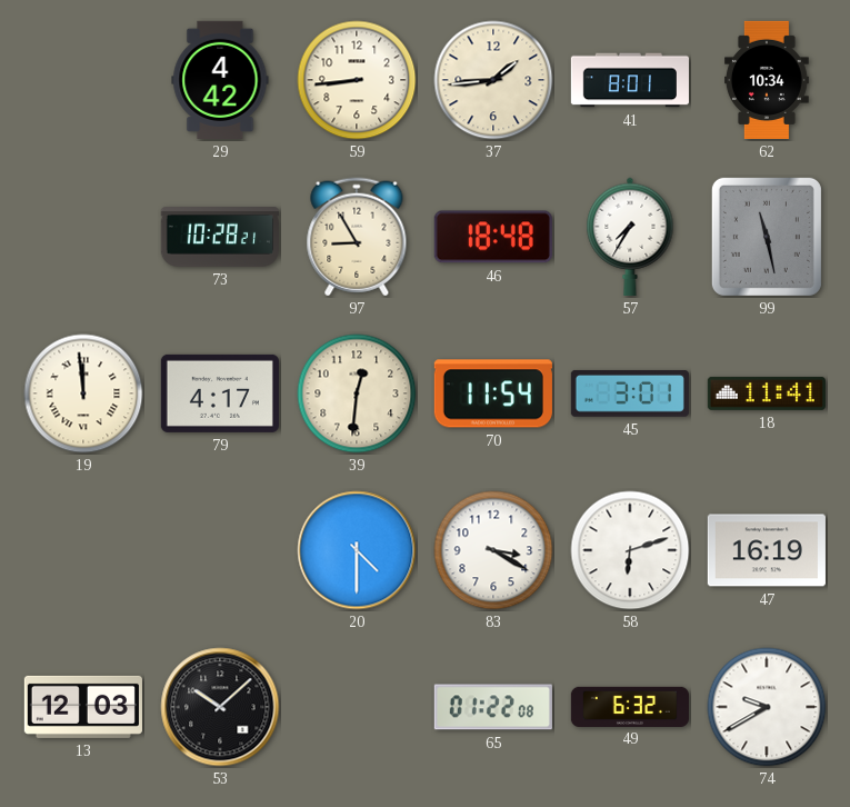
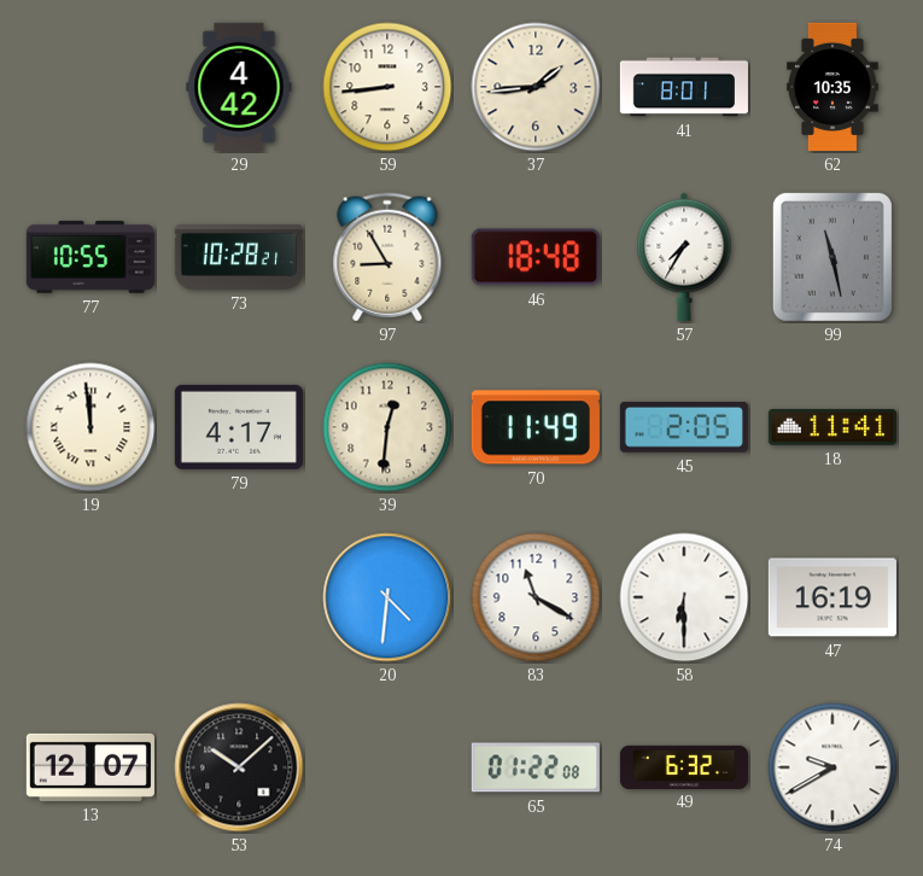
62: 10:34 -> 10:35
77: none -> 10:55
70: 11:54 -> 11:49
45: 3:01 -> 2:05
20: 4:30 -> 4:31
83: 3:20 -> 11:20
58: 6:12 -> 6:30
13: 12:03 -> 12:07
